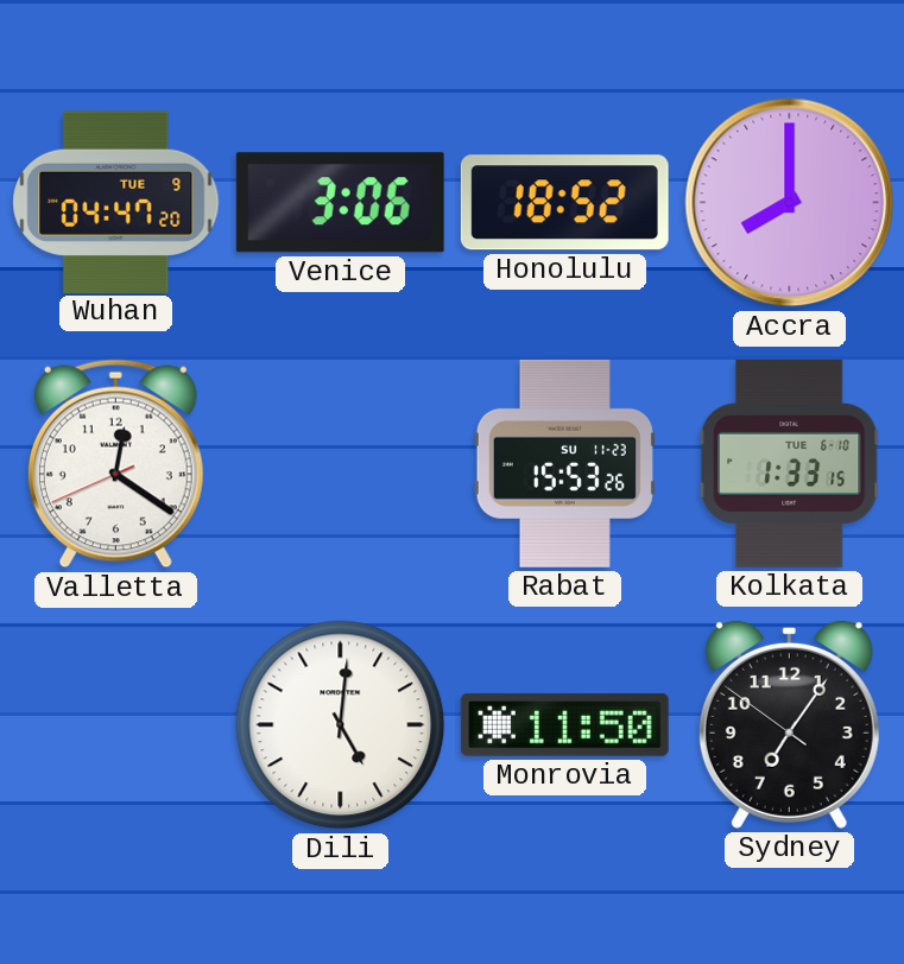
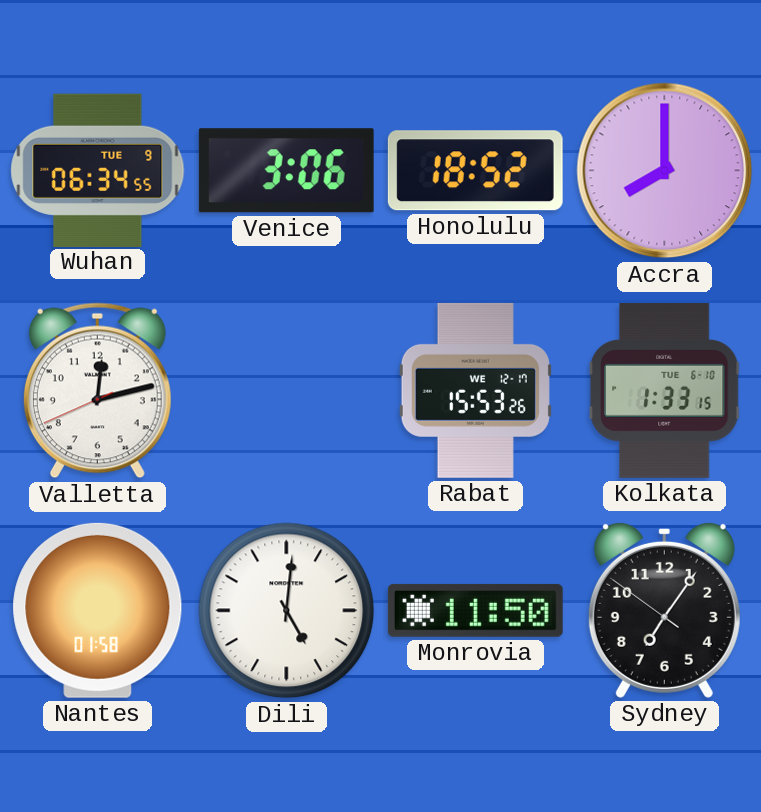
Wuhan: 04:47 -> 06:34
Valletta: 12:20 -> 12:12
Rabat date: SU 11-23 -> WE 12-17
Nantes: none -> 01:58
